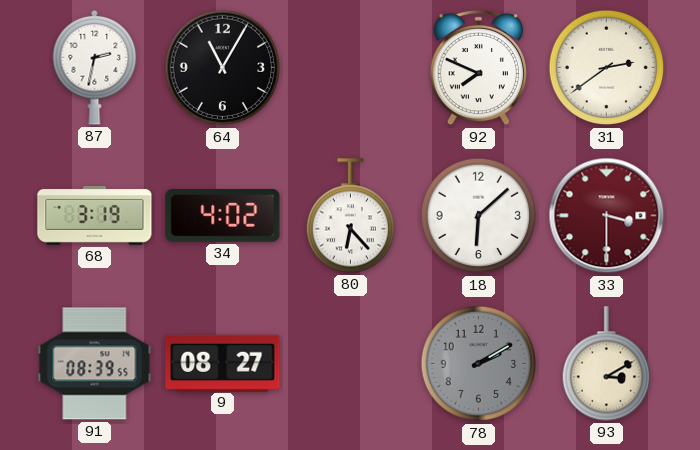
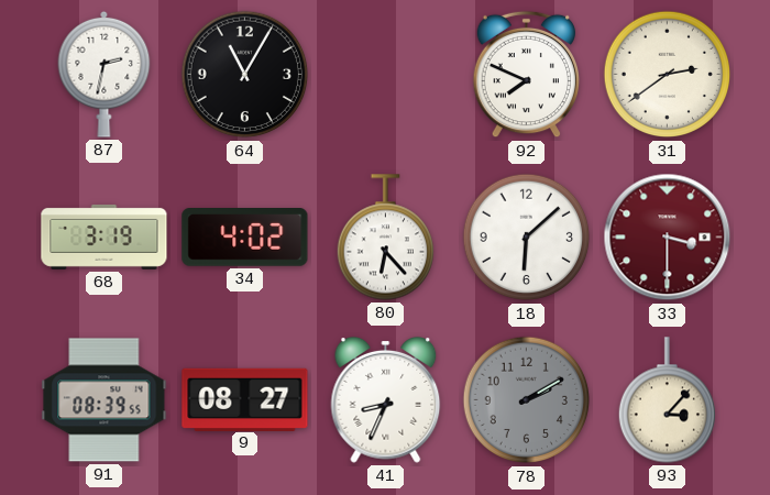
41: none -> 8:34
93: 3:10 -> 3:07
